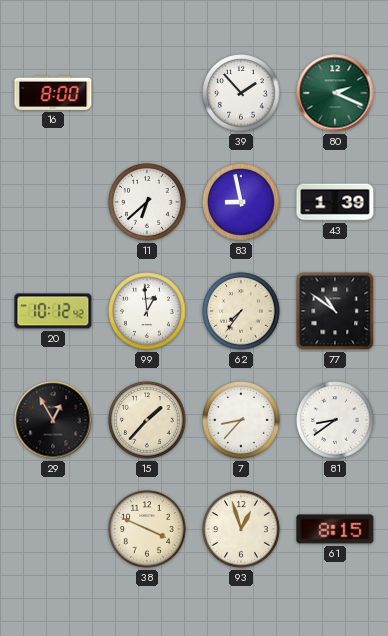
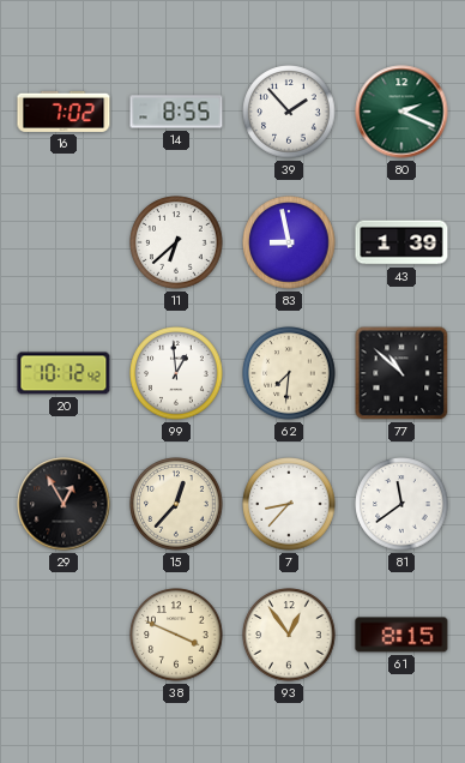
16: 8:00 -> 7:02
14: none -> 8:55
62: 7:36 -> 7:31
77: 10:51 -> 10:52
15: 1:37 -> 12:37
81: 8:39 -> 11:39
93: 12:57 -> 12:54
